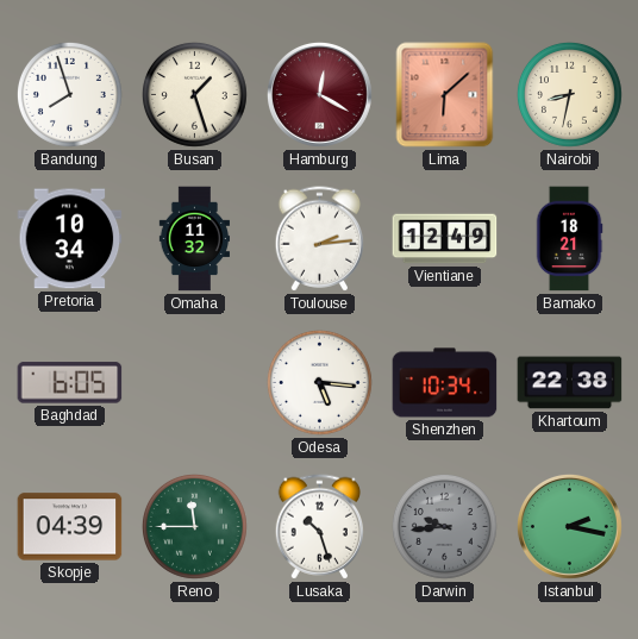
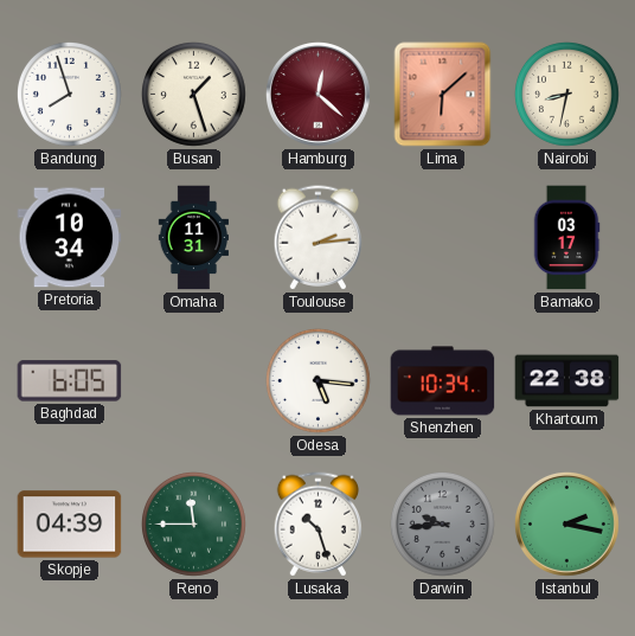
Hamburg: 12:20 -> 12:22
Omaha: 11:32 -> 11:31
Vientiane: 12:49 -> none
Bamako: 18:21 -> 03:17
